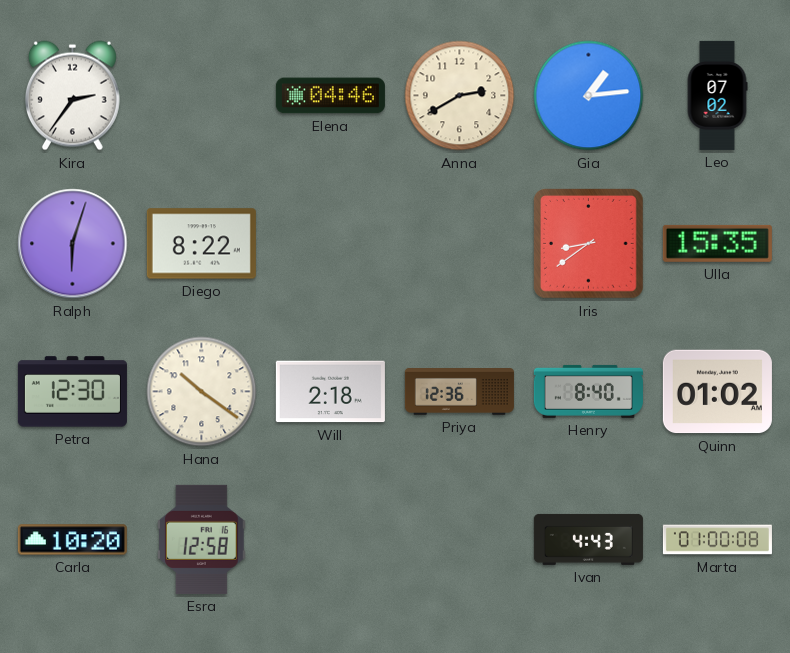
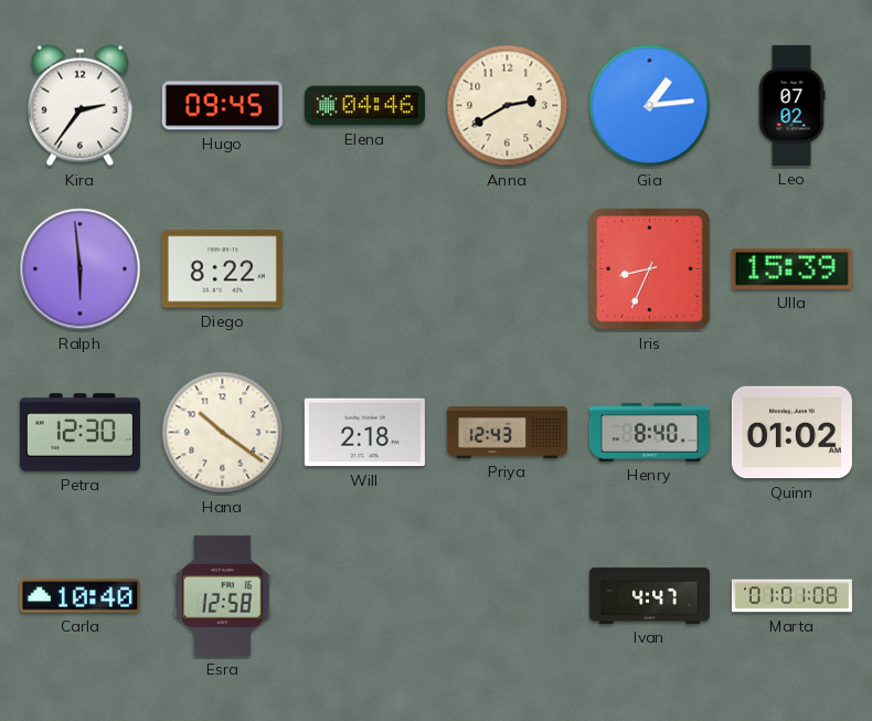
Hugo: none -> 09:45
Ralph: 6:03 -> 5:59
Iris: 8:39 -> 8:34
Ulla: 15:35 -> 15:39
Priya: 12:36 -> 12:43
Carla: 10:20 -> 10:40
Ivan: 4:43 -> 4:47
Marta: 01:00 -> 01:01
